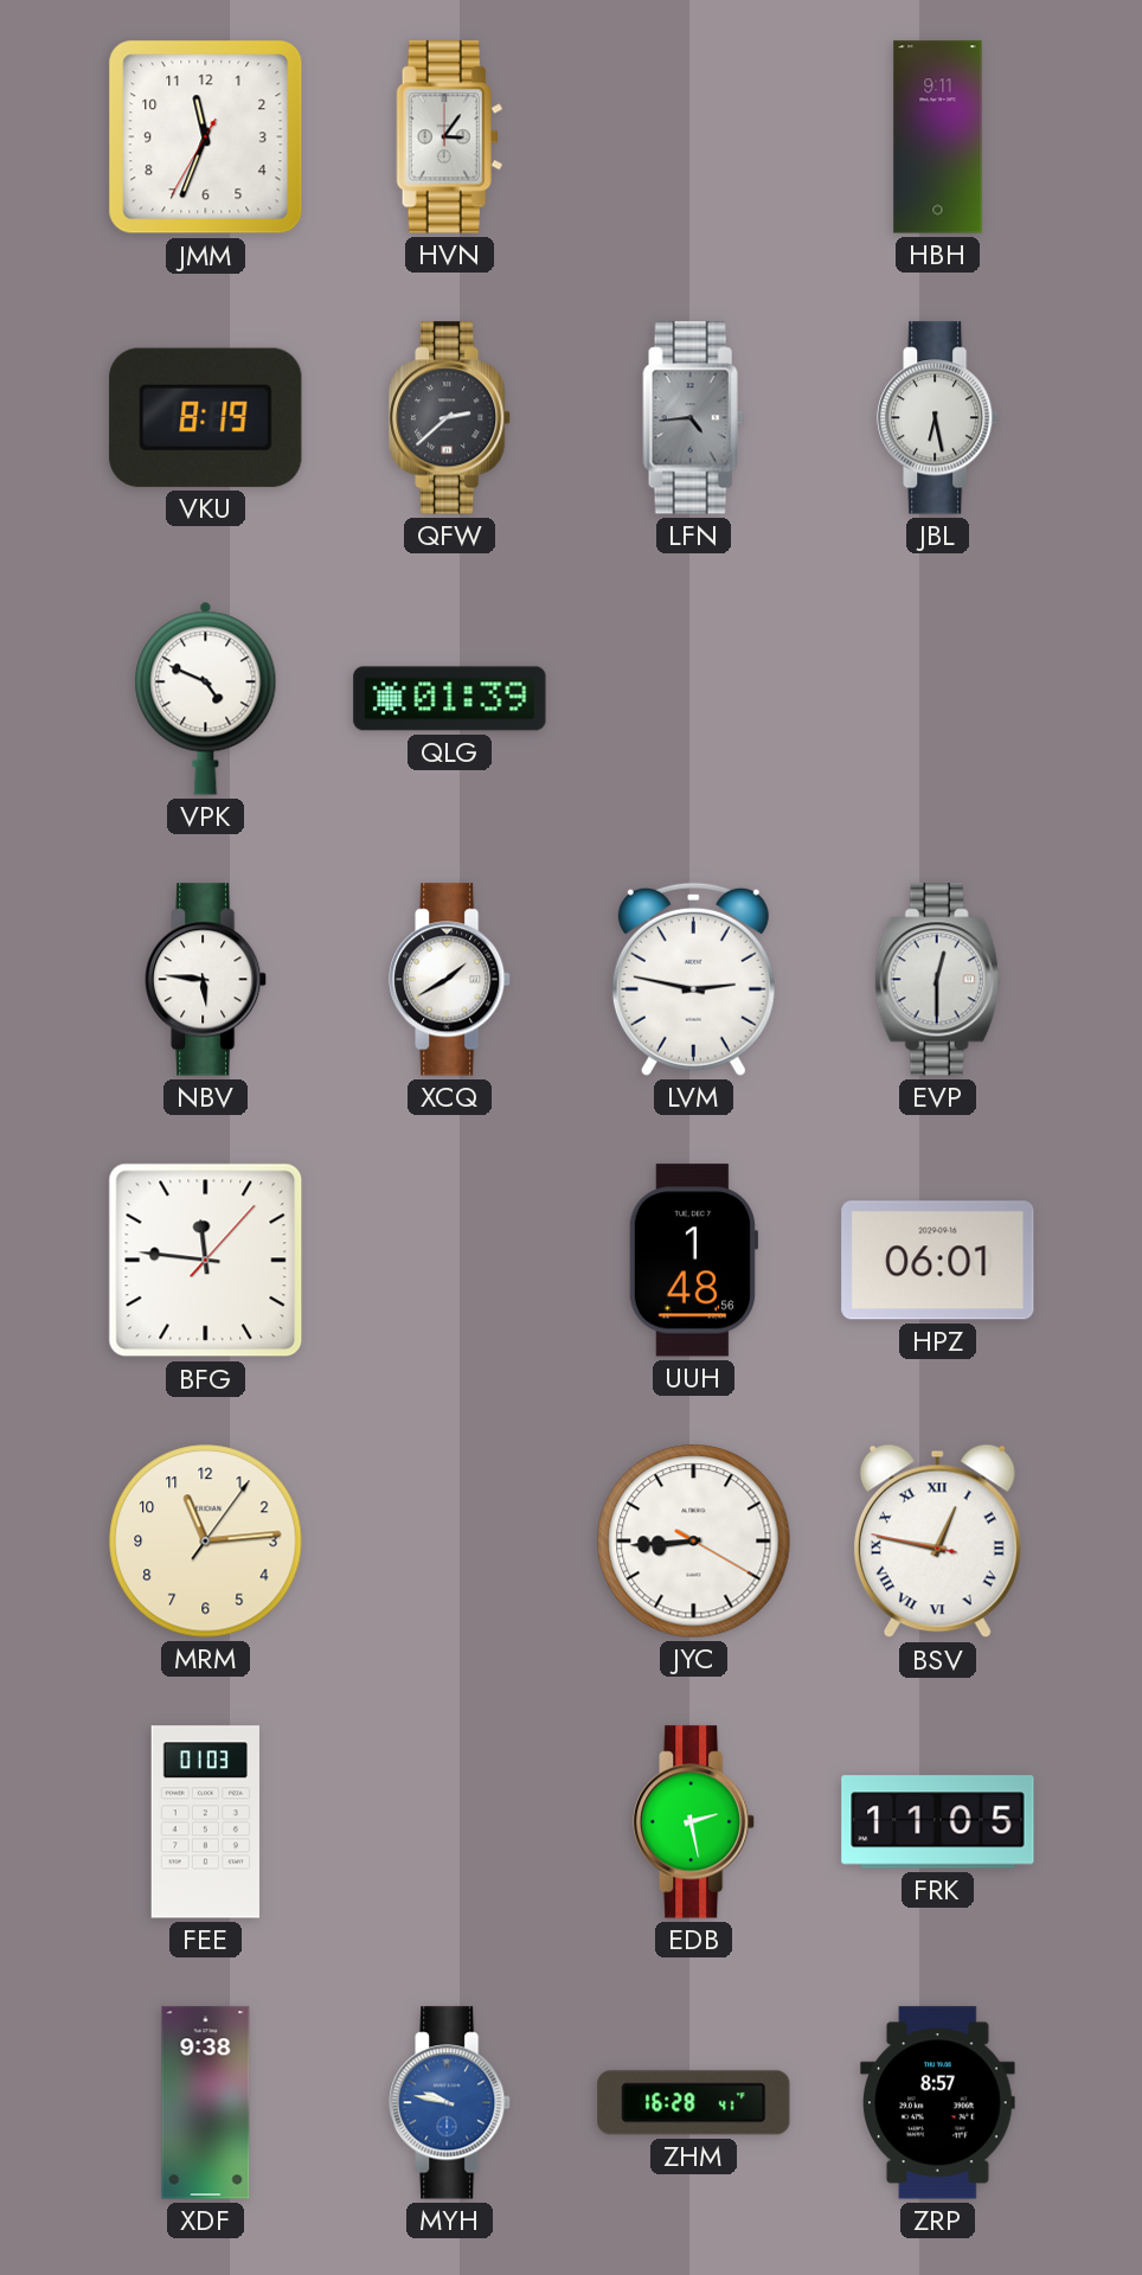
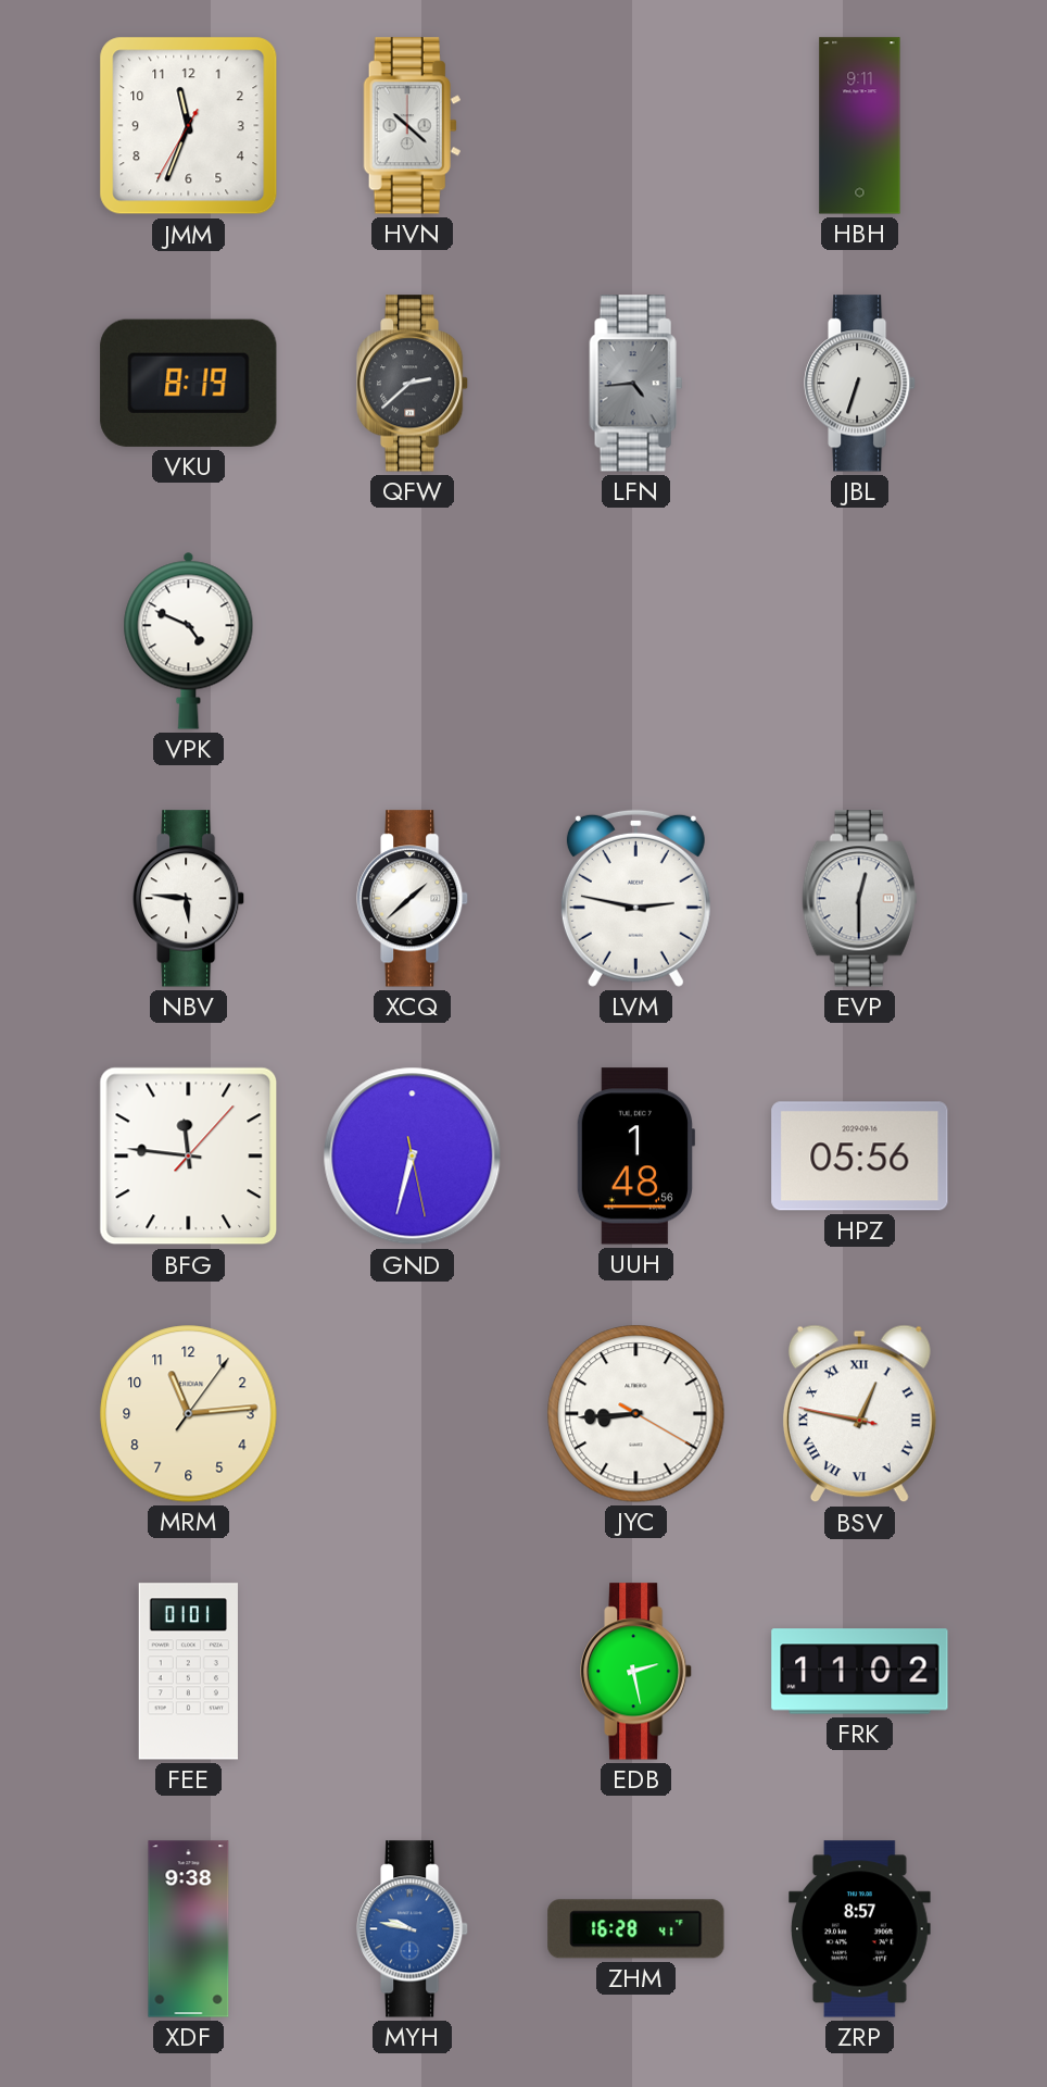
HVN: 3:06 -> 10:22
JBL: 6:28 -> 6:33
QLG: 01:39 -> none
XCQ: 1:40 -> 1:38
GND: none -> 6:32
HPZ: 06:01 -> 05:56
FEE: 01:03 -> 01:01
FRK: 11:05 -> 11:02
